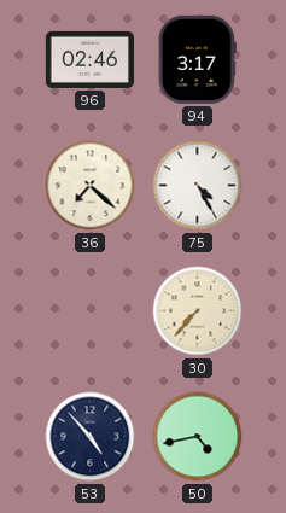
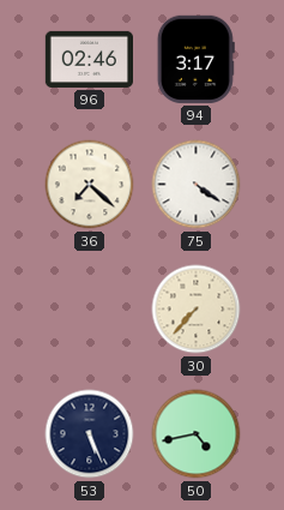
75: 4:25 -> 4:21
53: 4:53 -> 5:26
